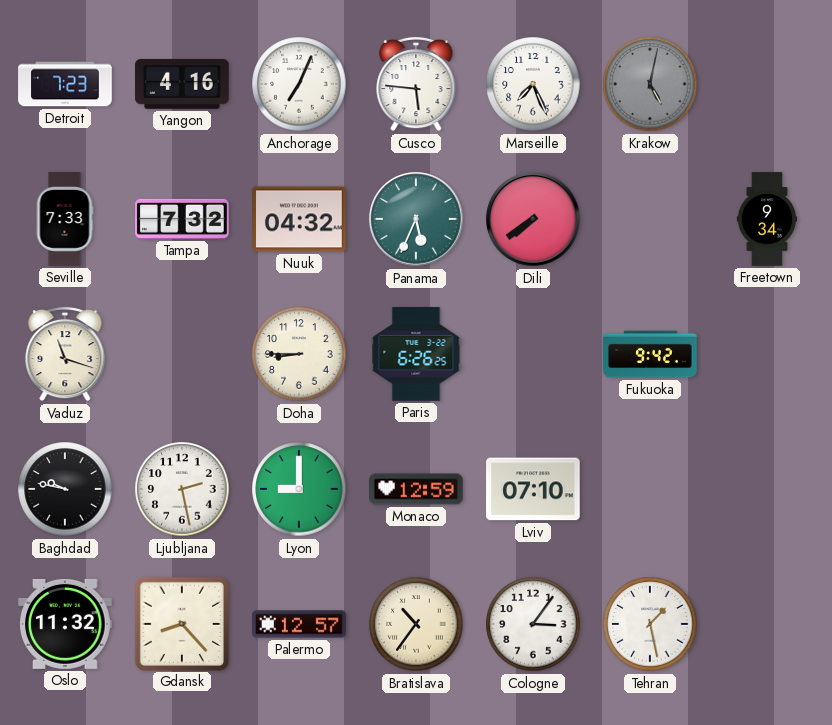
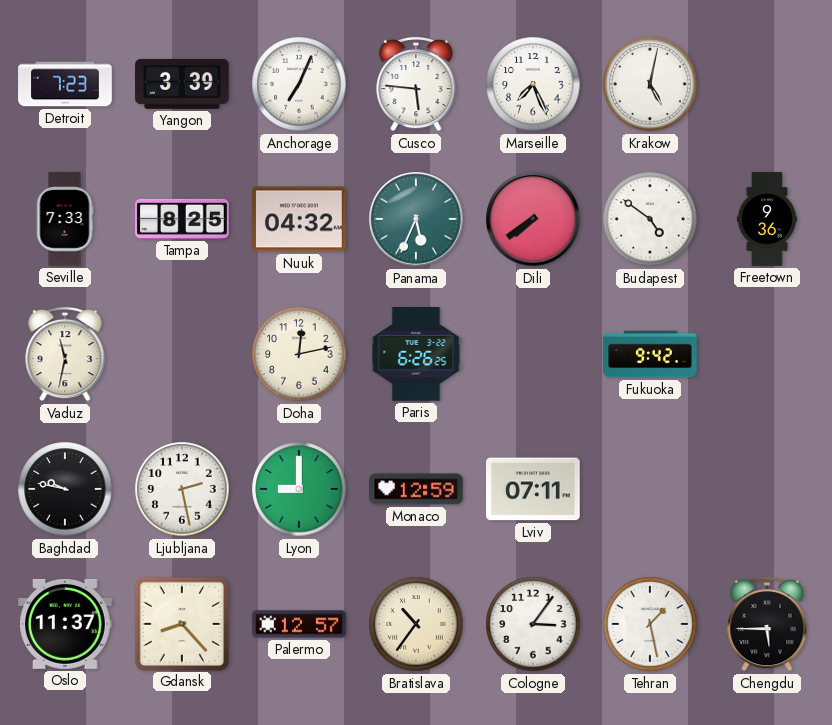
Yangon: 4:16 -> 3:39
Krakow dial: grey -> white
Tampa: 7:32 -> 8:25
Budapest: none -> 4:51
Freetown: 9:34 -> 9:36
Vaduz: 11:18 -> 11:32
Doha: 8:45 -> 12:13
Lviv: 07:10 -> 07:11
Oslo: 11:32 -> 11:37
Chengdu: none -> 5:45
